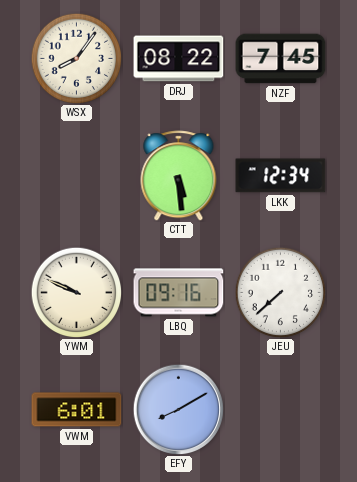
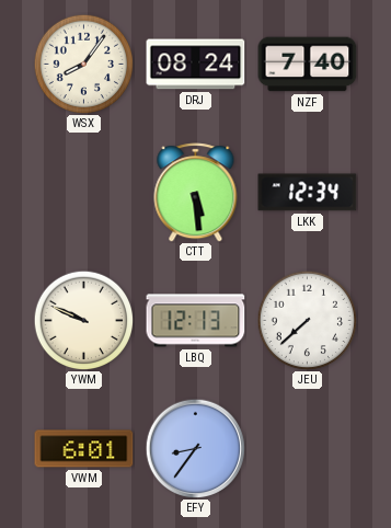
DRJ: 08:22 -> 08:24
NZF: 7:45 -> 7:40
LBQ: 09:16 -> 12:13
EFY: 8:10 -> 8:36
